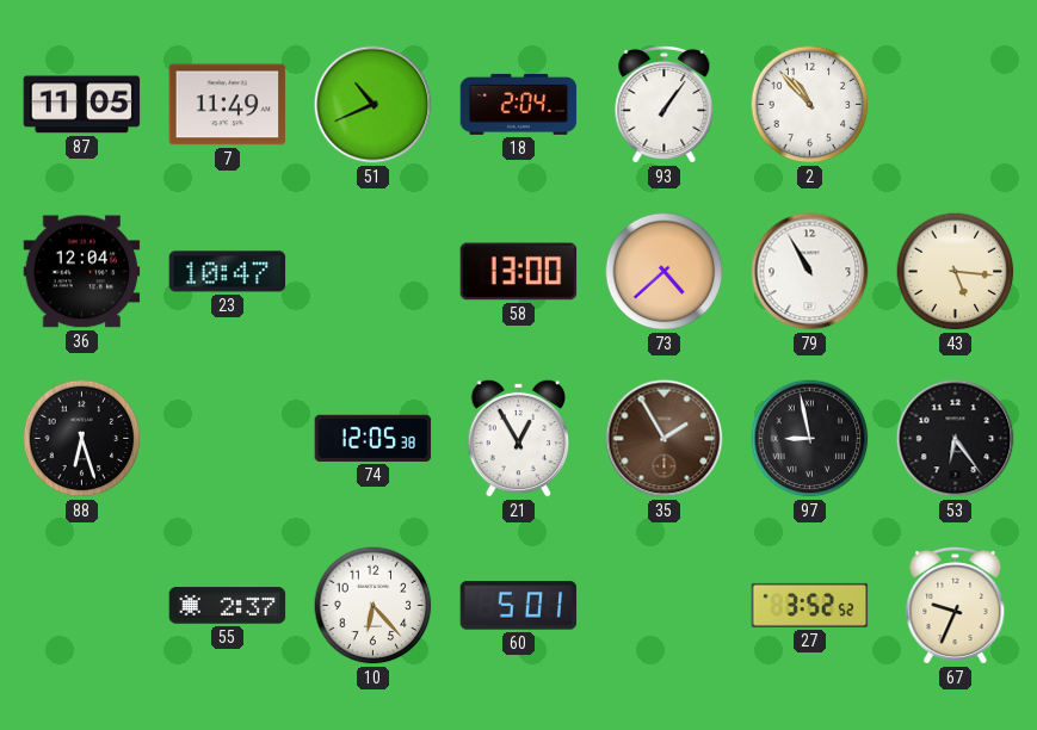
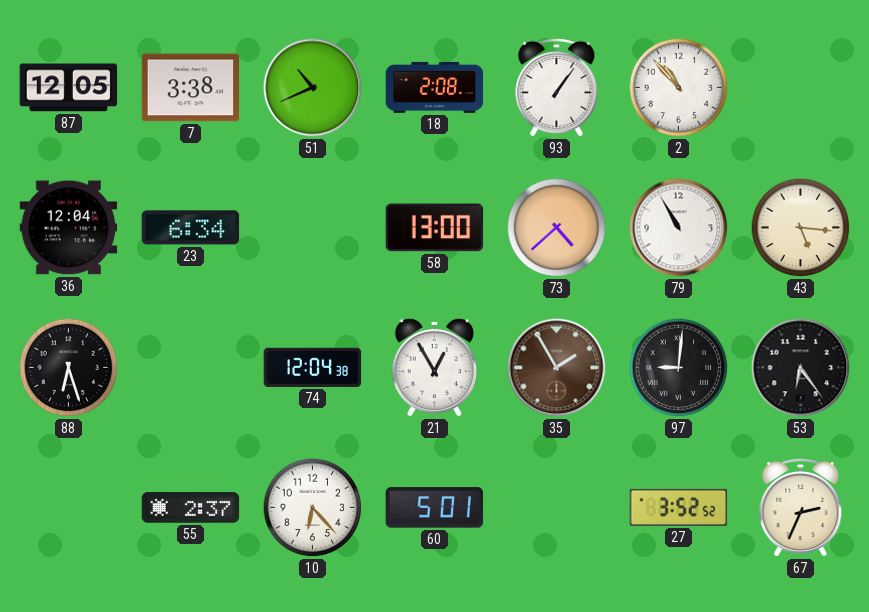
87: 11:05 -> 12:05
7: 11:49 -> 3:38
18: 2:04 -> 2:08
23: 10:47 -> 6:34
74: 12:05 -> 12:04
97: 8:58 -> 9:01
67: 9:34 -> 2:34
